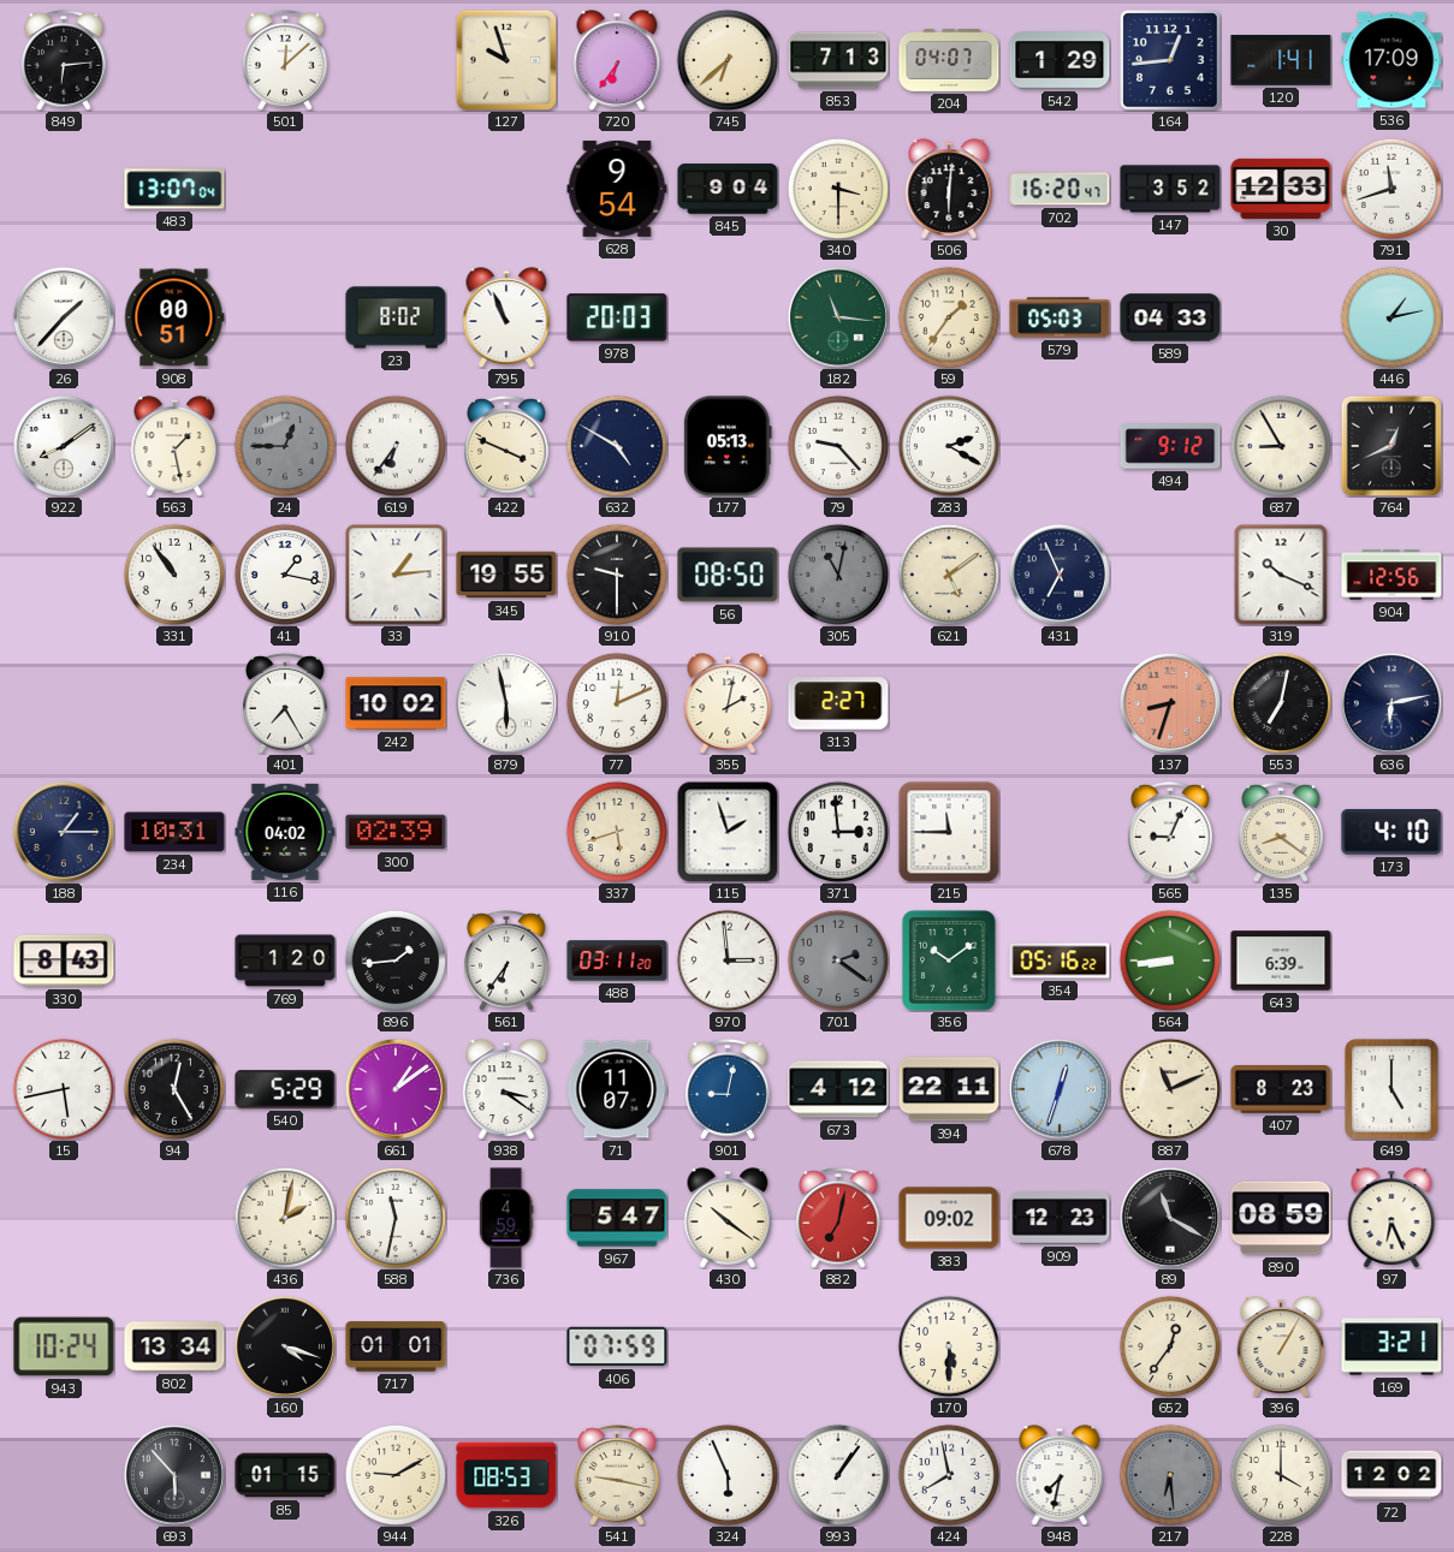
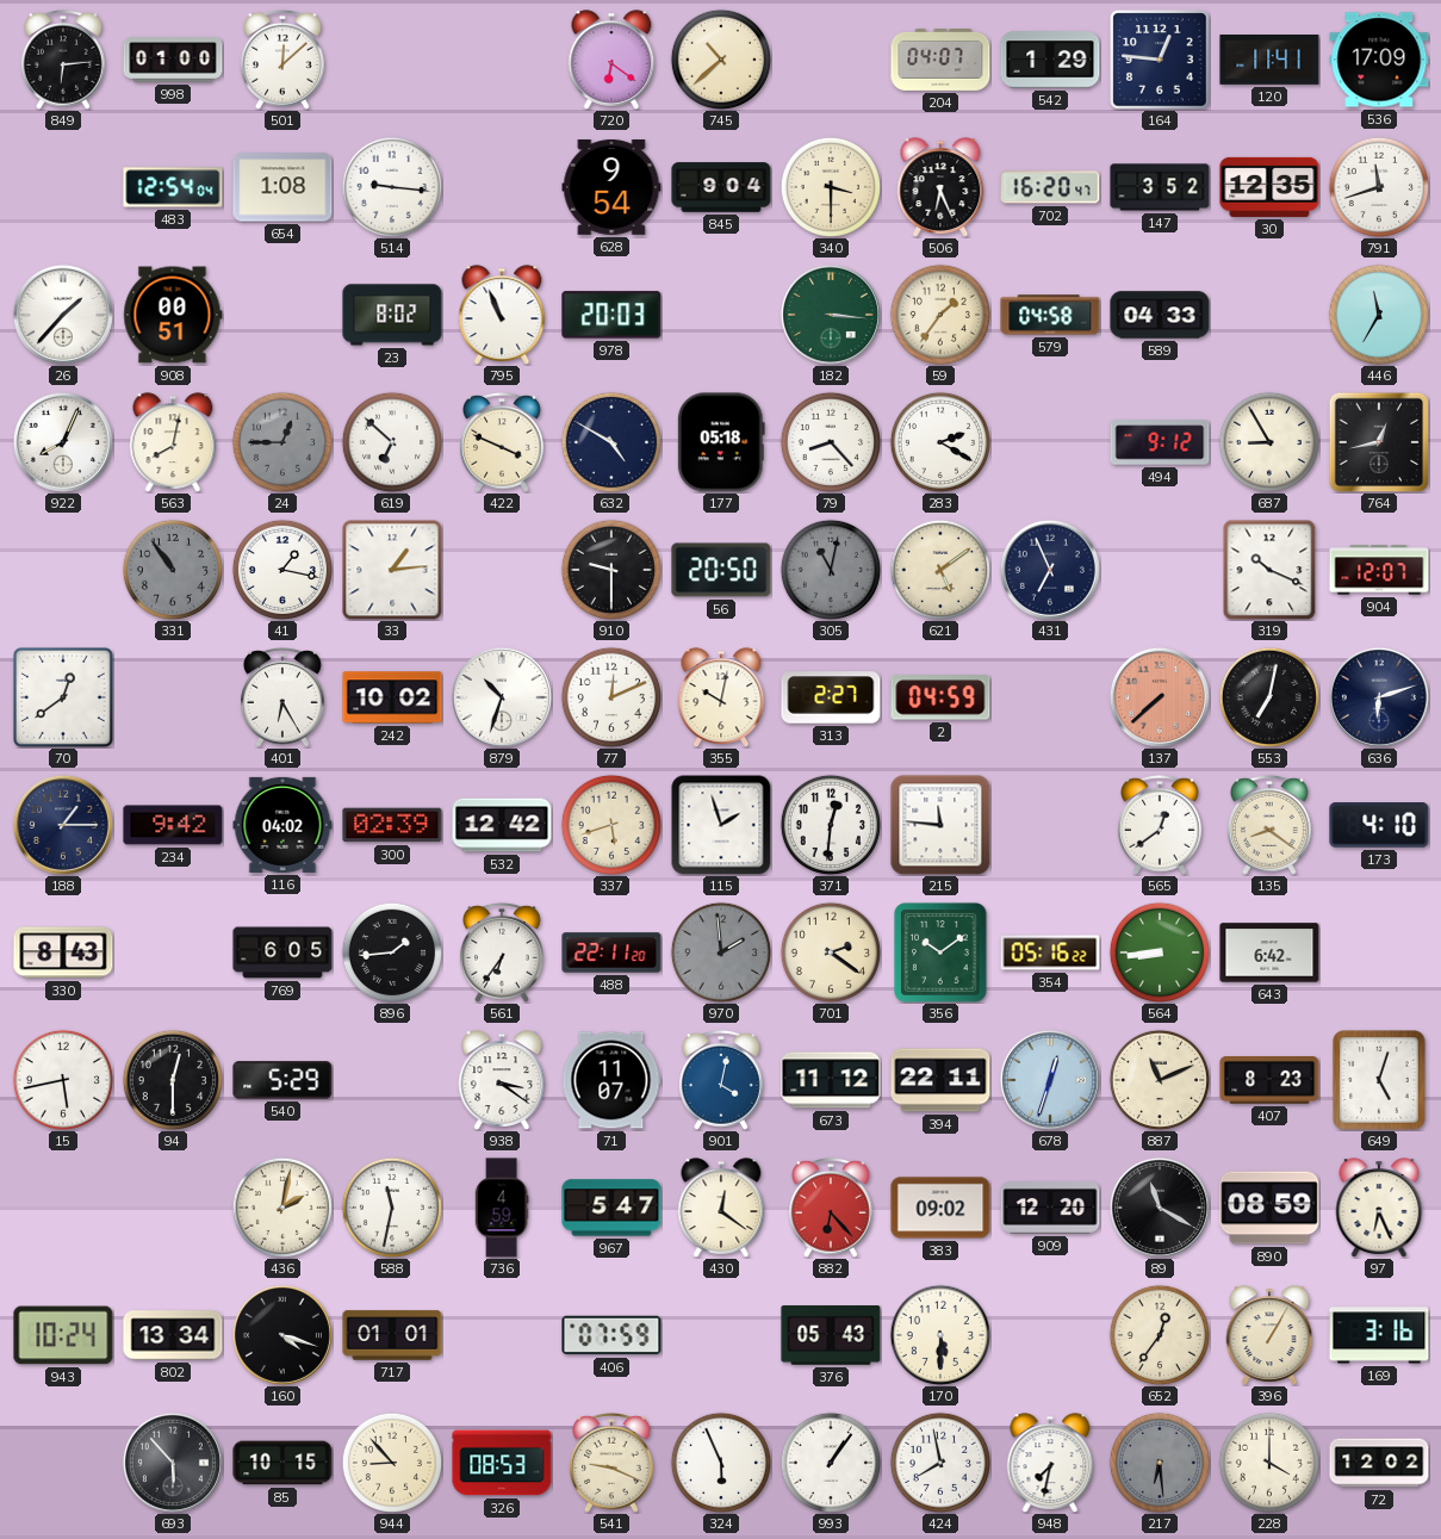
998: none -> 01:00
127: 9:57 -> none
720: 6:36 -> 6:21
745: 6:38 -> 10:38
853: 7:13 -> none
164: 12:44 -> 12:46
120: 1:41 -> 11:41
483: 13:07 -> 12:54
654: none -> 1:08
514: none -> 9:16
506: 6:01 -> 6:26
30: 12:33 -> 12:35
182: 11:16 -> 3:16
579: 05:03 -> 04:58
446: 1:13 -> 11:35
922: 8:09 -> 8:04
563: 1:28 -> 8:02
619: 6:36 -> 6:52
177: 05:13 -> 05:18
79: 9:23 -> 8:23
764: 12:41 -> 12:43
331 dial: white -> grey
345: 19:55 -> none
56: 08:50 -> 20:50
904: 12:56 -> 12:07
70: none -> 12:39
401: 7:25 -> 6:25
879: 5:58 -> 10:33
355: 2:02 -> 10:02
2: none -> 04:59
137: 8:33 -> 7:38
636: 6:13 -> 6:12
234: 10:31 -> 9:42
532: none -> 12:42
371: 2:59 -> 12:31
215: 11:45 -> 11:46
565: 9:04 -> 12:39
769: 1:20 -> 6:05
488: 03:11 -> 22:11
970: 2:59 -> 1:59
970 dial: white -> grey
701 dial: grey -> cream
643: 6:39 -> 6:42
94: 12:25 -> 12:30
661: 1:09 -> none
901: 9:02 -> 4:02
673: 4:12 -> 11:12
649: 5:00 -> 5:03
430: 10:21 -> 12:21
882: 7:02 -> 6:23
909: 12:23 -> 12:20
376: none -> 05:43
169: 3:21 -> 3:16
85: 01:15 -> 10:15
944: 9:10 -> 8:53
541: 9:17 -> 9:19
